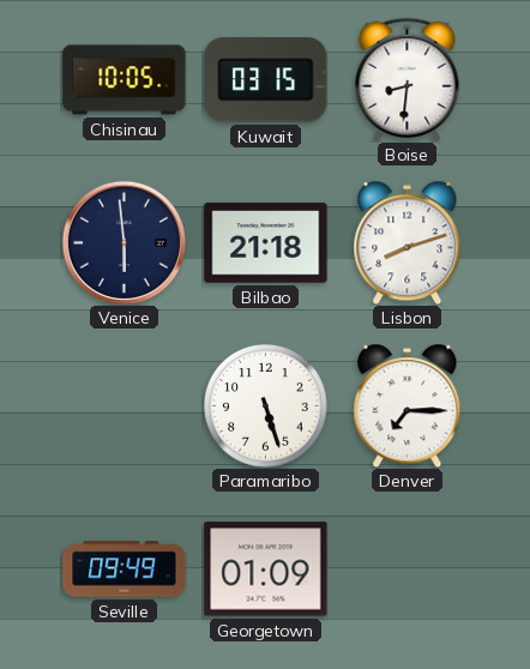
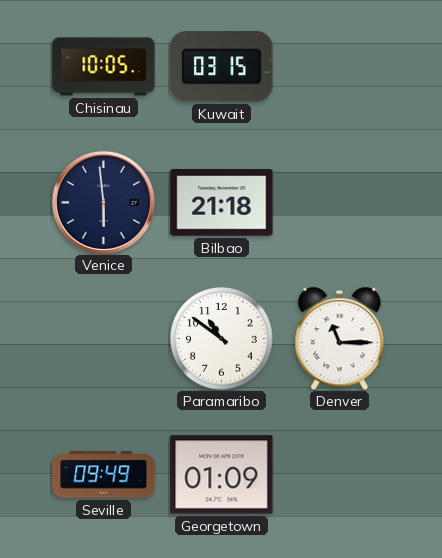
Boise: 8:31 -> none
Lisbon: 8:12 -> none
Paramaribo: 5:27 -> 10:51
Denver: 7:15 -> 11:15
